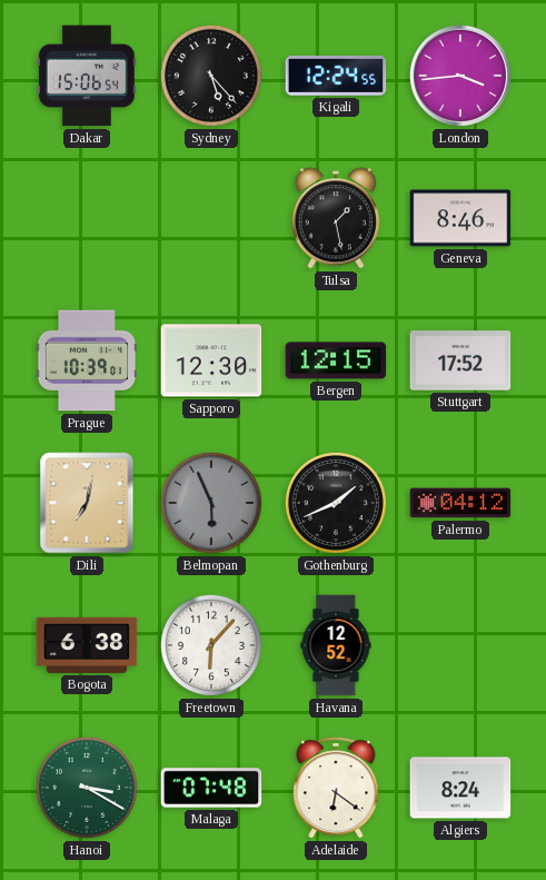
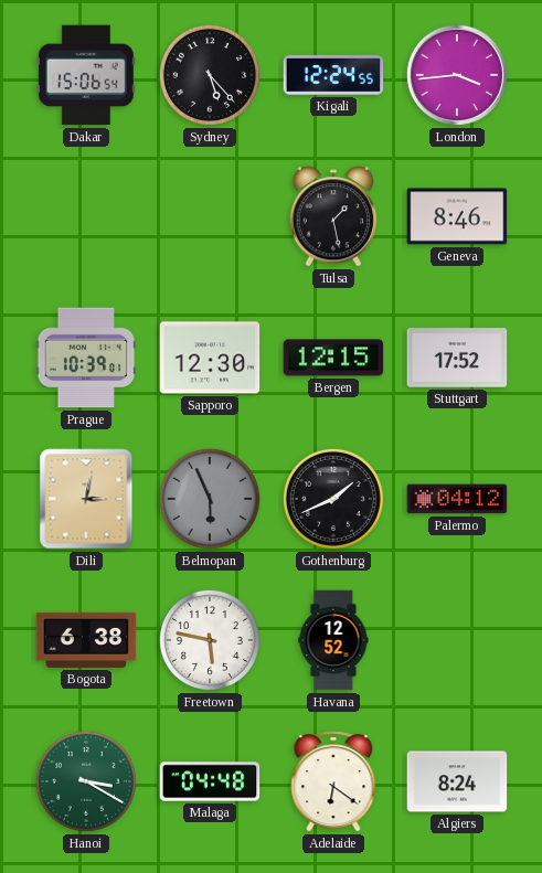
Dili: 7:02 -> 3:02
Freetown: 6:07 -> 5:47
Malaga: 07:48 -> 04:48
